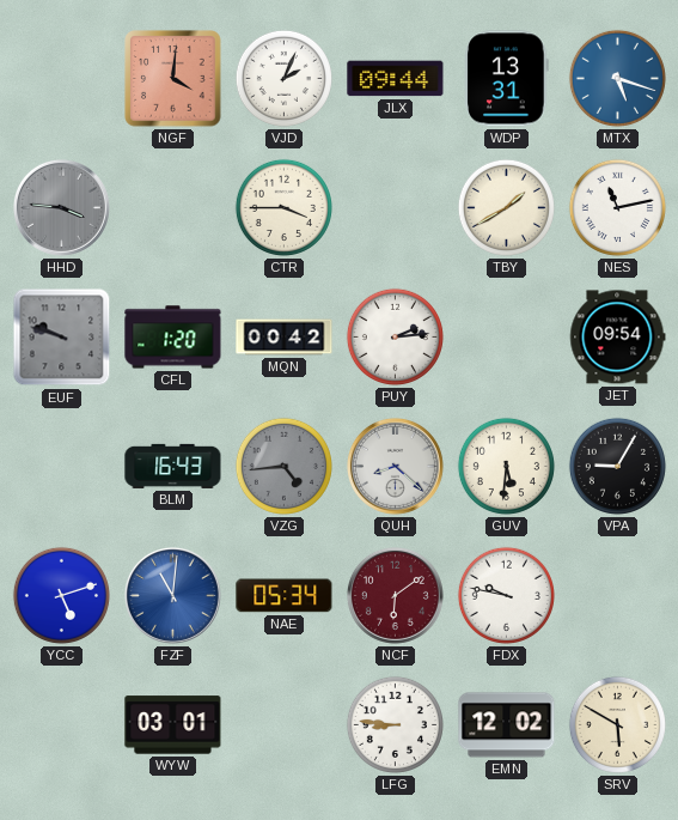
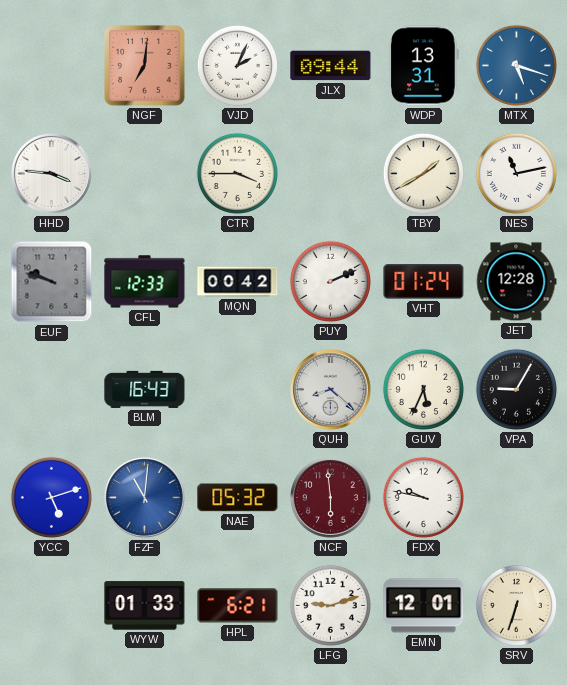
NGF: 4:01 -> 7:01
HHD dial: grey -> white
CFL: 1:20 -> 12:33
PUY: 2:14 -> 2:11
VHT: none -> 01:24
JET: 09:54 -> 12:28
VZG: 4:44 -> none
GUV: 5:31 -> 5:34
NAE: 05:34 -> 05:32
NCF: 6:09 -> 5:59
WYW: 03:01 -> 01:33
HPL: none -> 6:21
LFG: 8:46 -> 9:12
EMN: 12:02 -> 12:01
SRV: 5:50 -> 6:33
